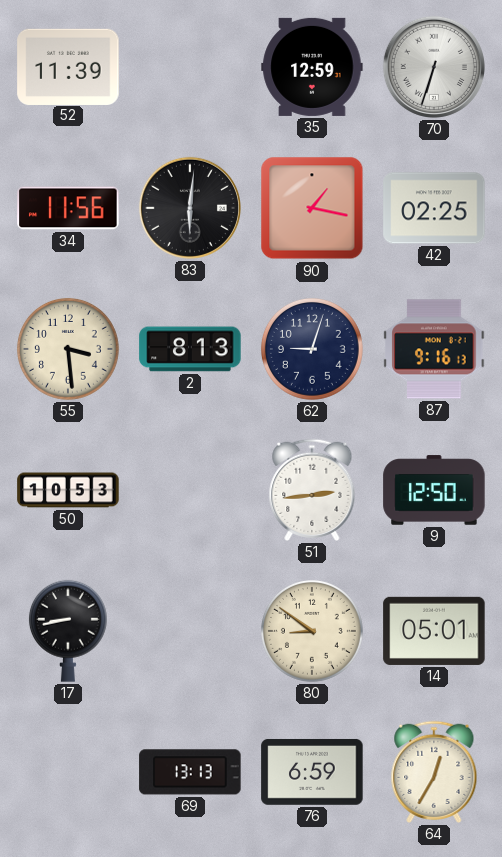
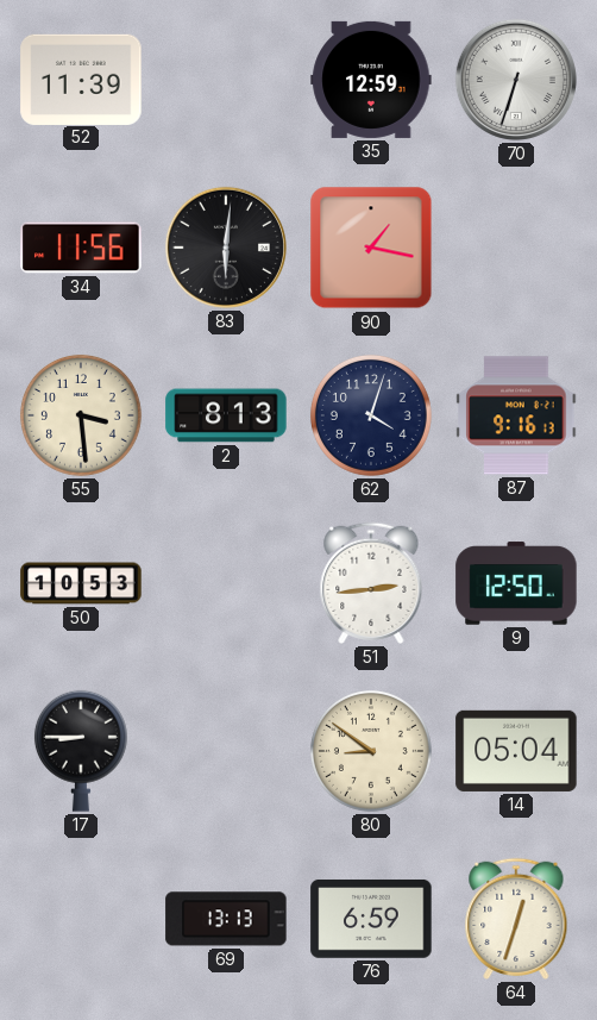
42: 02:25 -> none
62: 9:03 -> 4:03
17: 8:43 -> 8:45
14: 05:01 -> 05:04
64: 12:35 -> 12:33
